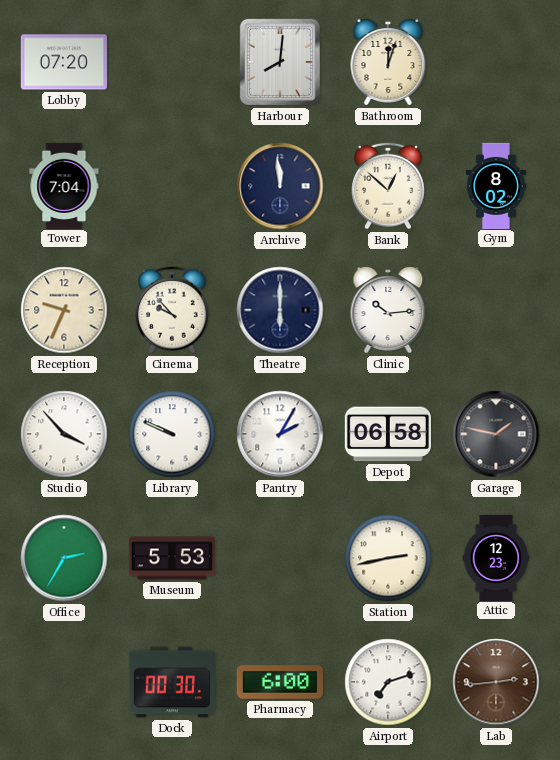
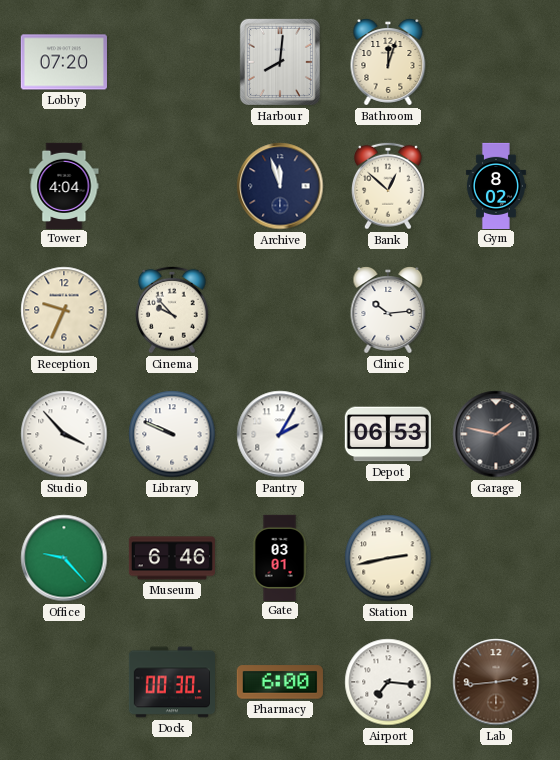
Tower: 7:04 -> 4:04
Archive: 11:59 -> 11:57
Theatre: 6:00 -> none
Depot: 06:58 -> 06:53
Office: 2:35 -> 9:23
Museum: 5:53 -> 6:46
Gate: none -> 03:01
Attic: 12:23 -> none
Airport: 7:12 -> 7:16
